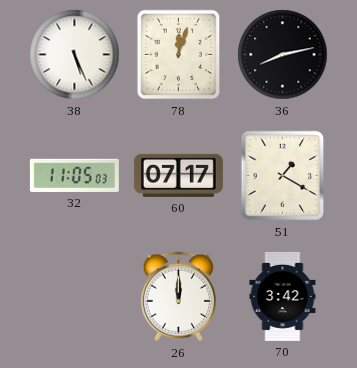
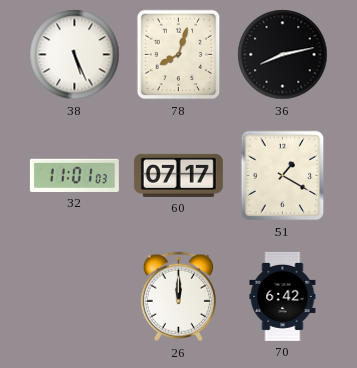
78: 12:03 -> 8:03
32: 11:05 -> 11:01
70: 3:42 -> 6:42
